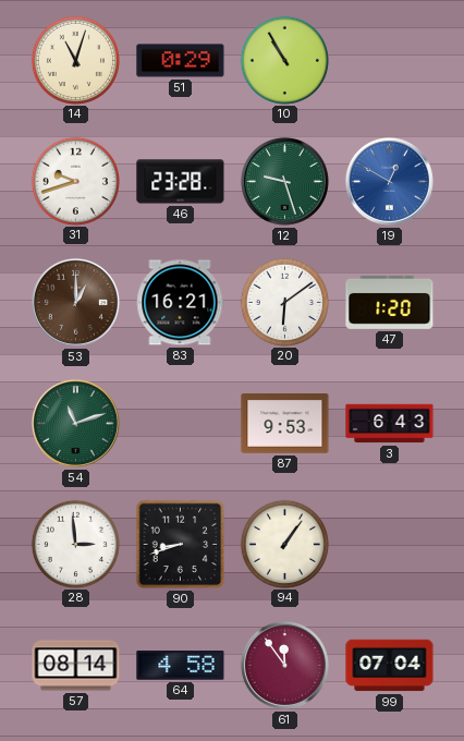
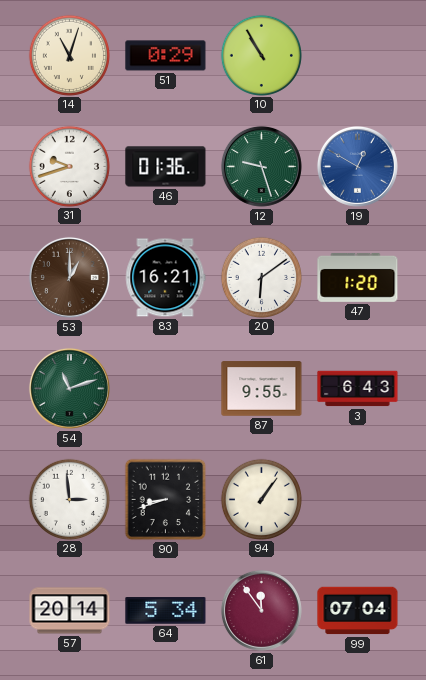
46: 23:28 -> 01:36
87: 9:53 -> 9:55
57: 08:14 -> 20:14
64: 4:58 -> 5:34
